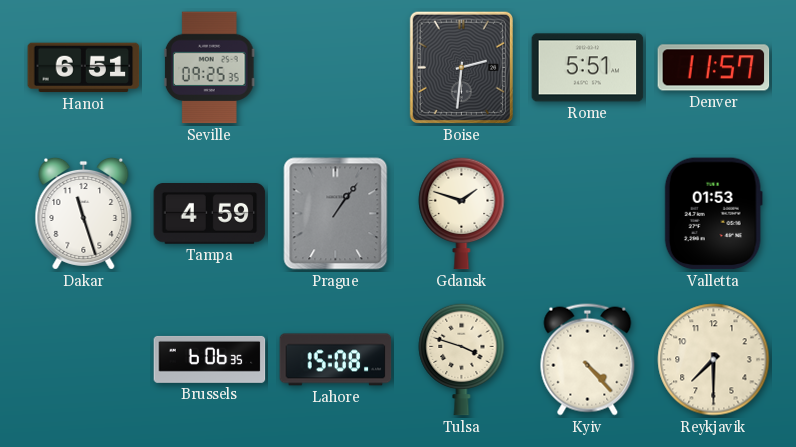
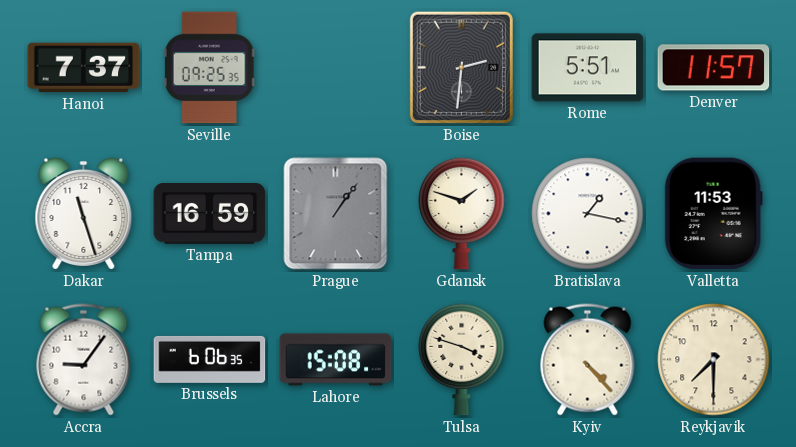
Hanoi: 6:51 -> 7:37
Tampa: 4:59 -> 16:59
Bratislava: none -> 1:17
Valletta: 01:53 -> 11:53
Accra: none -> 9:06
